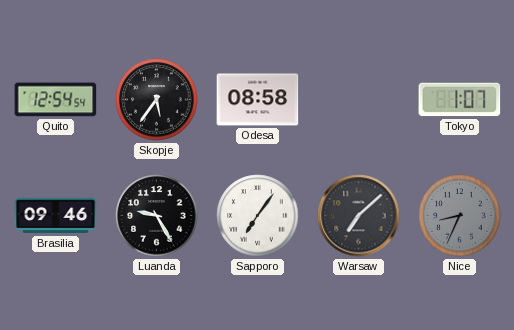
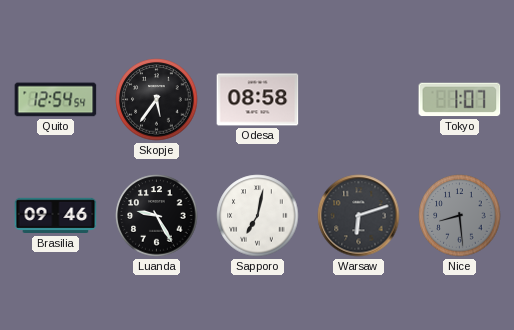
Sapporo: 7:06 -> 7:02
Warsaw: 7:08 -> 6:12
Nice: 8:34 -> 8:29
